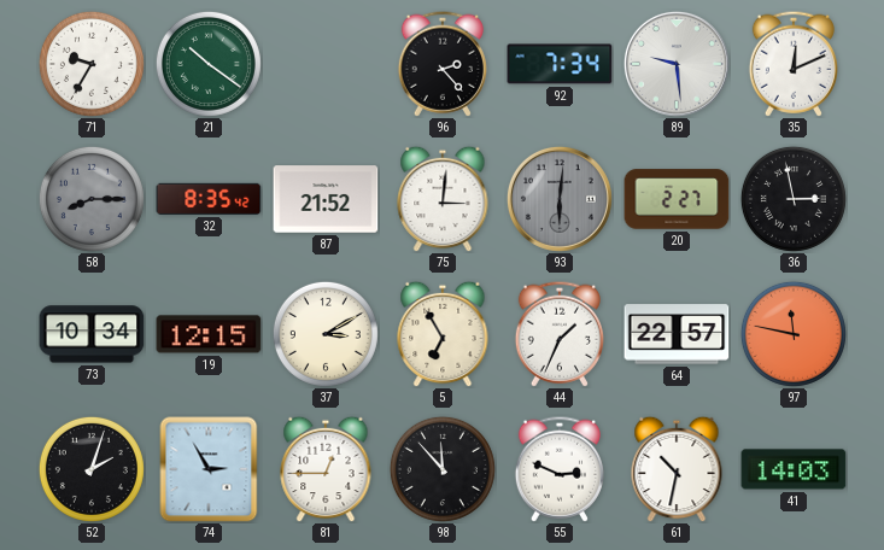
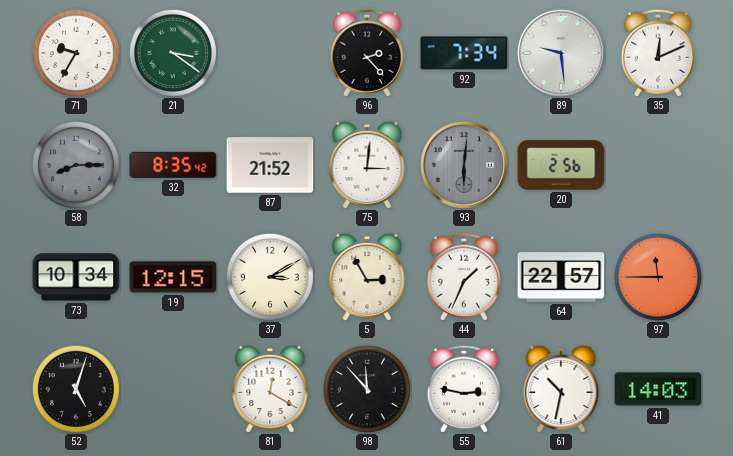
21: 10:21 -> 3:21
20: 2:27 -> 2:56
36: 2:58 -> none
5: 6:55 -> 2:55
97: 11:47 -> 11:45
52: 2:03 -> 5:03
74: 2:55 -> none
81: 12:45 -> 12:20
55: 2:49 -> 2:47
